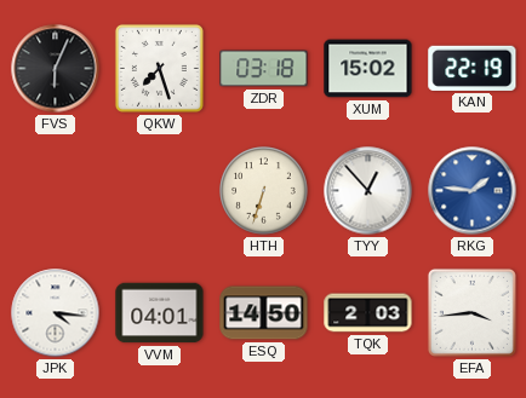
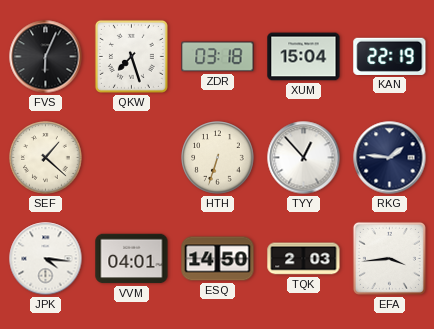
XUM: 15:02 -> 15:04
SEF: none -> 1:22
RKG dial: blue -> navy
